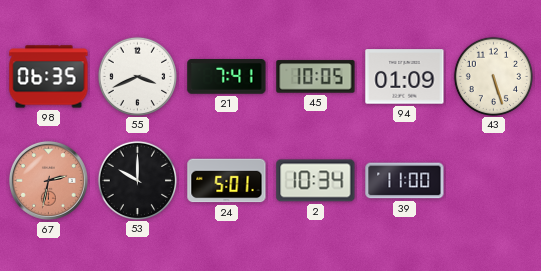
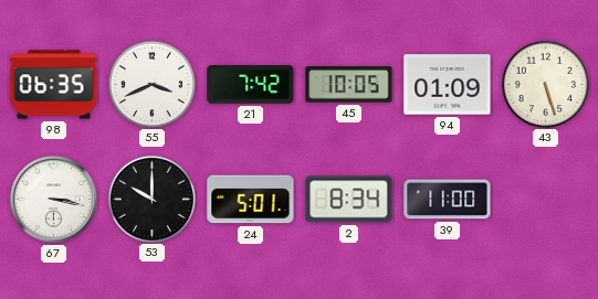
21: 7:41 -> 7:42
67: 2:32 -> 3:17
67 dial: salmon -> white
2: 10:34 -> 8:34
